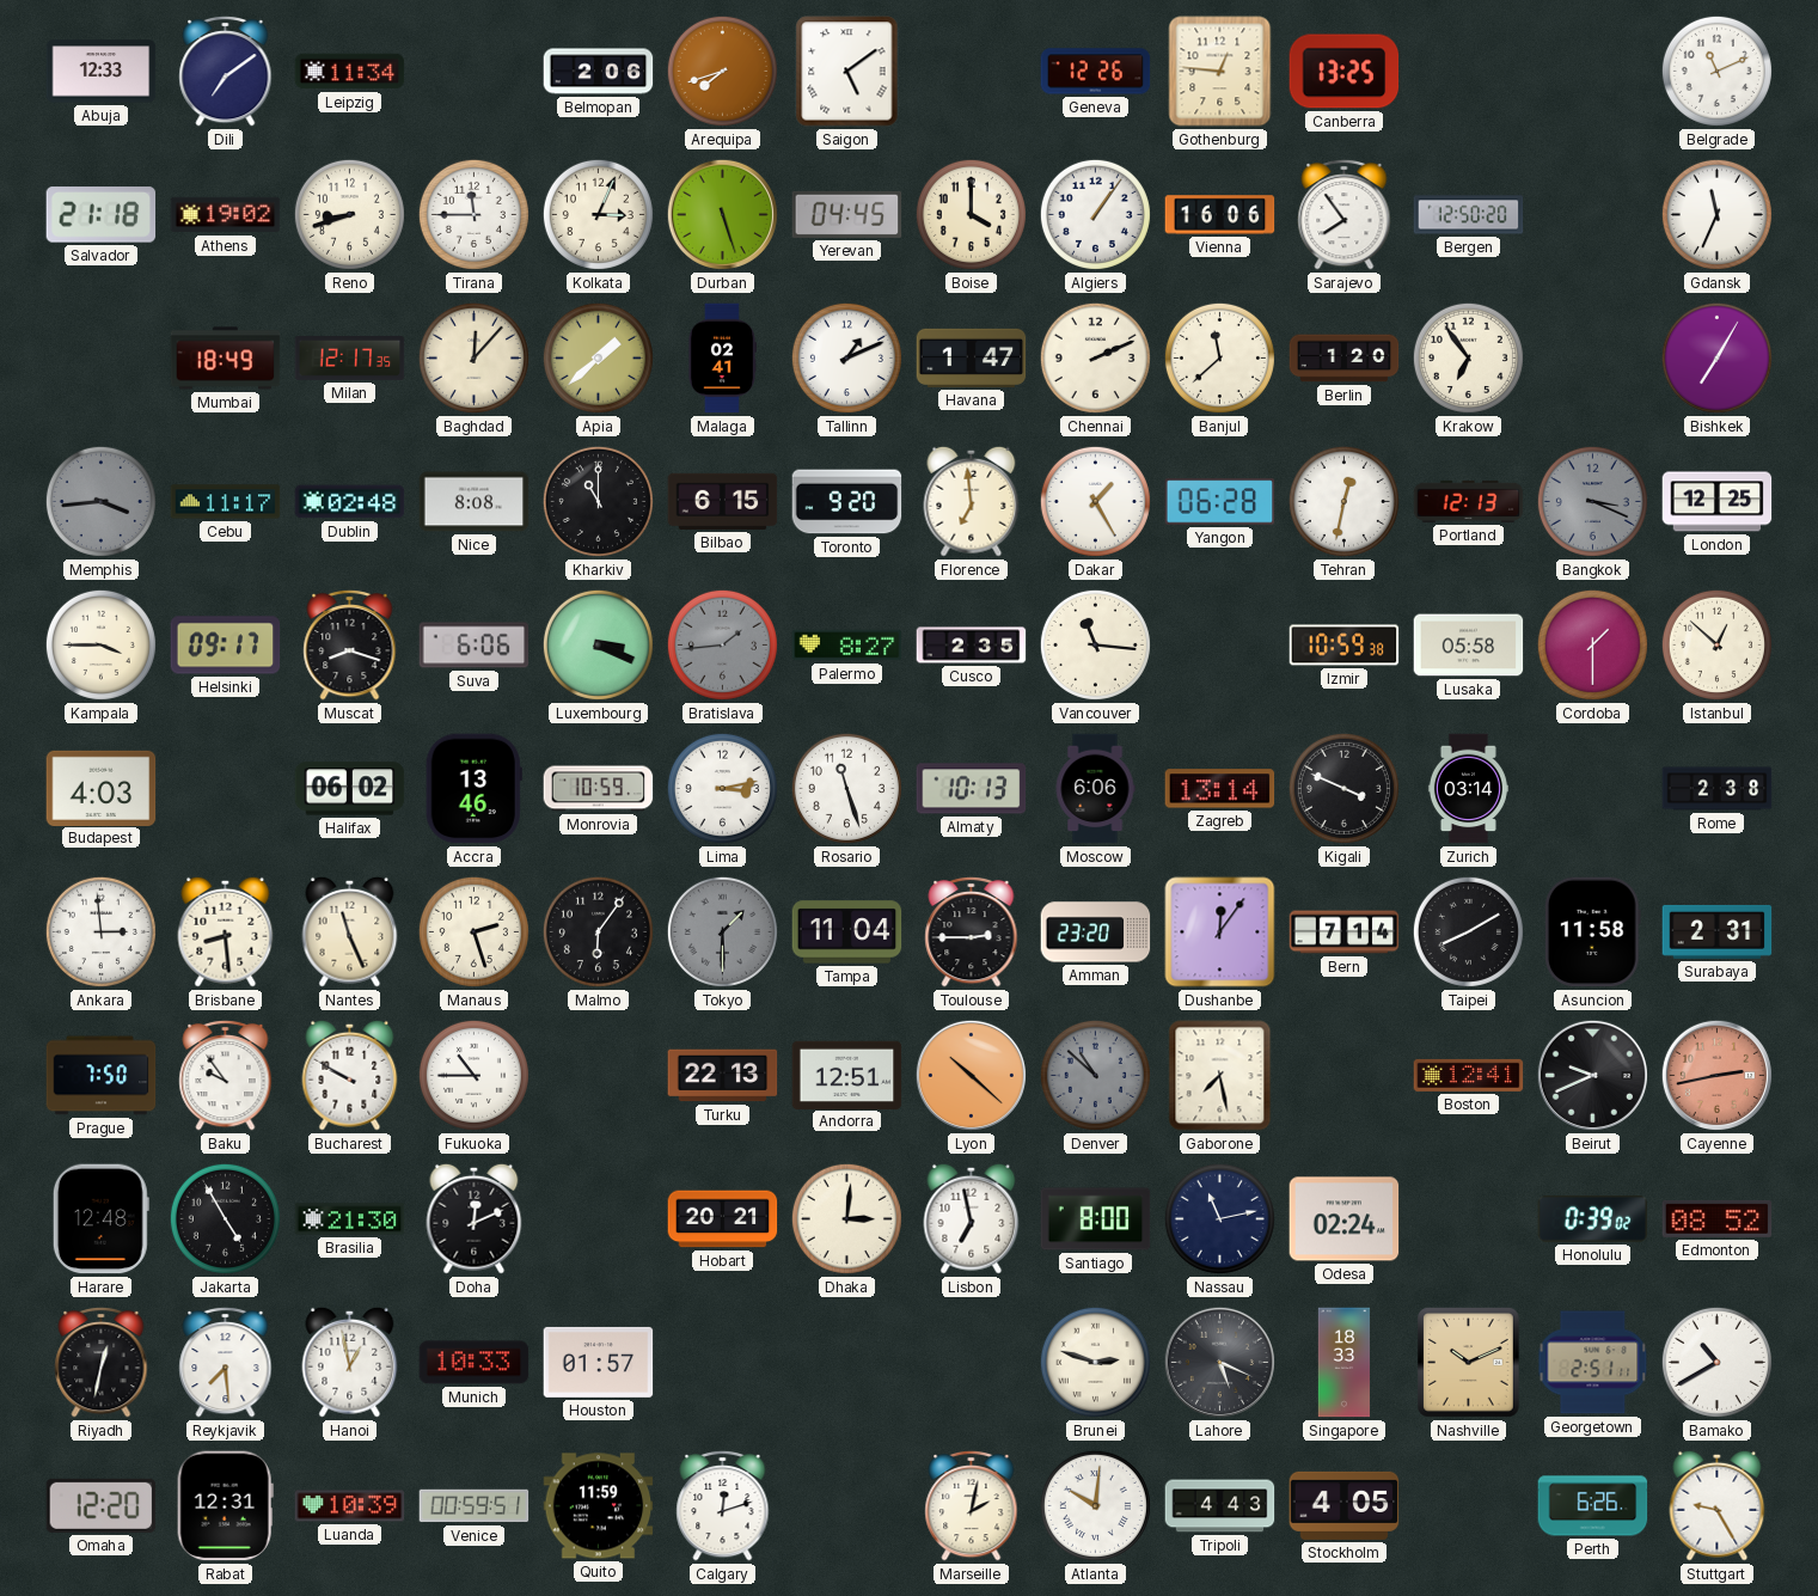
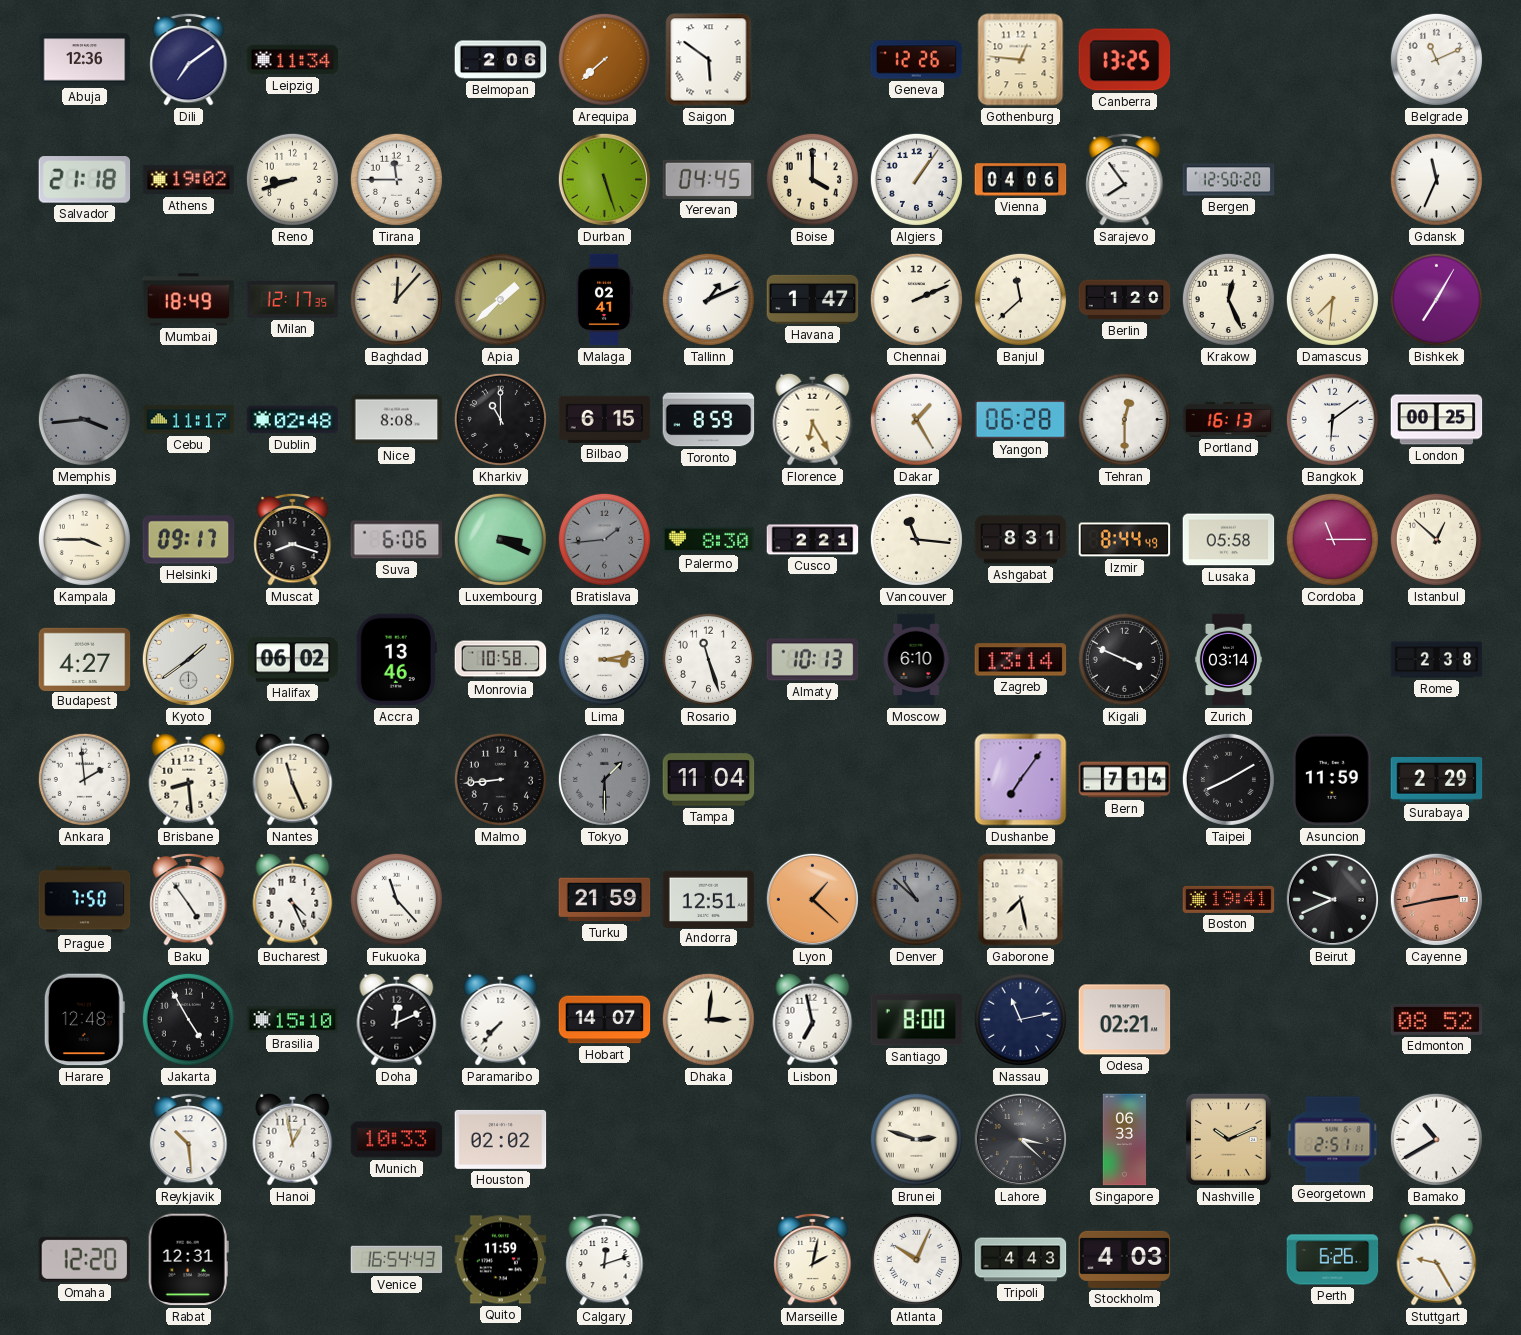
Abuja: 12:33 -> 12:36
Arequipa: 7:42 -> 7:38
Saigon: 5:09 -> 5:51
Kolkata: 3:04 -> none
Vienna: 16:06 -> 04:06
Krakow: 6:54 -> 12:26
Damascus: none -> 7:31
Toronto: 9:20 -> 8:59
Florence: 6:59 -> 6:25
Tehran: 12:32 -> 12:30
Portland: 12:13 -> 16:13
Bangkok: 3:19 -> 6:09
Bangkok dial: grey -> white
London: 12:25 -> 00:25
Palermo: 8:27 -> 8:30
Cusco: 2:35 -> 2:21
Ashgabat: none -> 8:31
Izmir: 10:59 -> 8:44
Cordoba: 1:30 -> 11:15
Budapest: 4:03 -> 4:27
Kyoto: none -> 1:39
Monrovia: 10:59 -> 10:58
Moscow: 6:06 -> 6:10
Ankara: 2:59 -> 1:59
Manaus: 2:27 -> none
Malmo: 6:06 -> 8:44
Toulouse: 2:45 -> none
Amman: 23:20 -> none
Dushanbe: 12:06 -> 7:06
Asuncion: 11:58 -> 11:59
Surabaya: 2:31 -> 2:29
Baku: 9:54 -> 4:54
Bucharest: 9:50 -> 4:26
Fukuoka: 10:45 -> 11:23
Turku: 22:13 -> 21:59
Lyon: 10:22 -> 1:22
Boston: 12:41 -> 19:41
Brasilia: 21:30 -> 15:10
Paramaribo: none -> 7:37
Hobart: 20:21 -> 14:07
Odesa: 02:24 -> 02:21
Honolulu: 0:39 -> none
Riyadh: 12:32 -> none
Reykjavik: 7:29 -> 10:29
Houston: 01:57 -> 02:02
Lahore: 5:19 -> 3:22
Singapore: 18:33 -> 06:33
Luanda: 10:39 -> none
Venice: 00:59 -> 16:54
Atlanta: 10:01 -> 10:04
Stockholm: 4:05 -> 4:03
